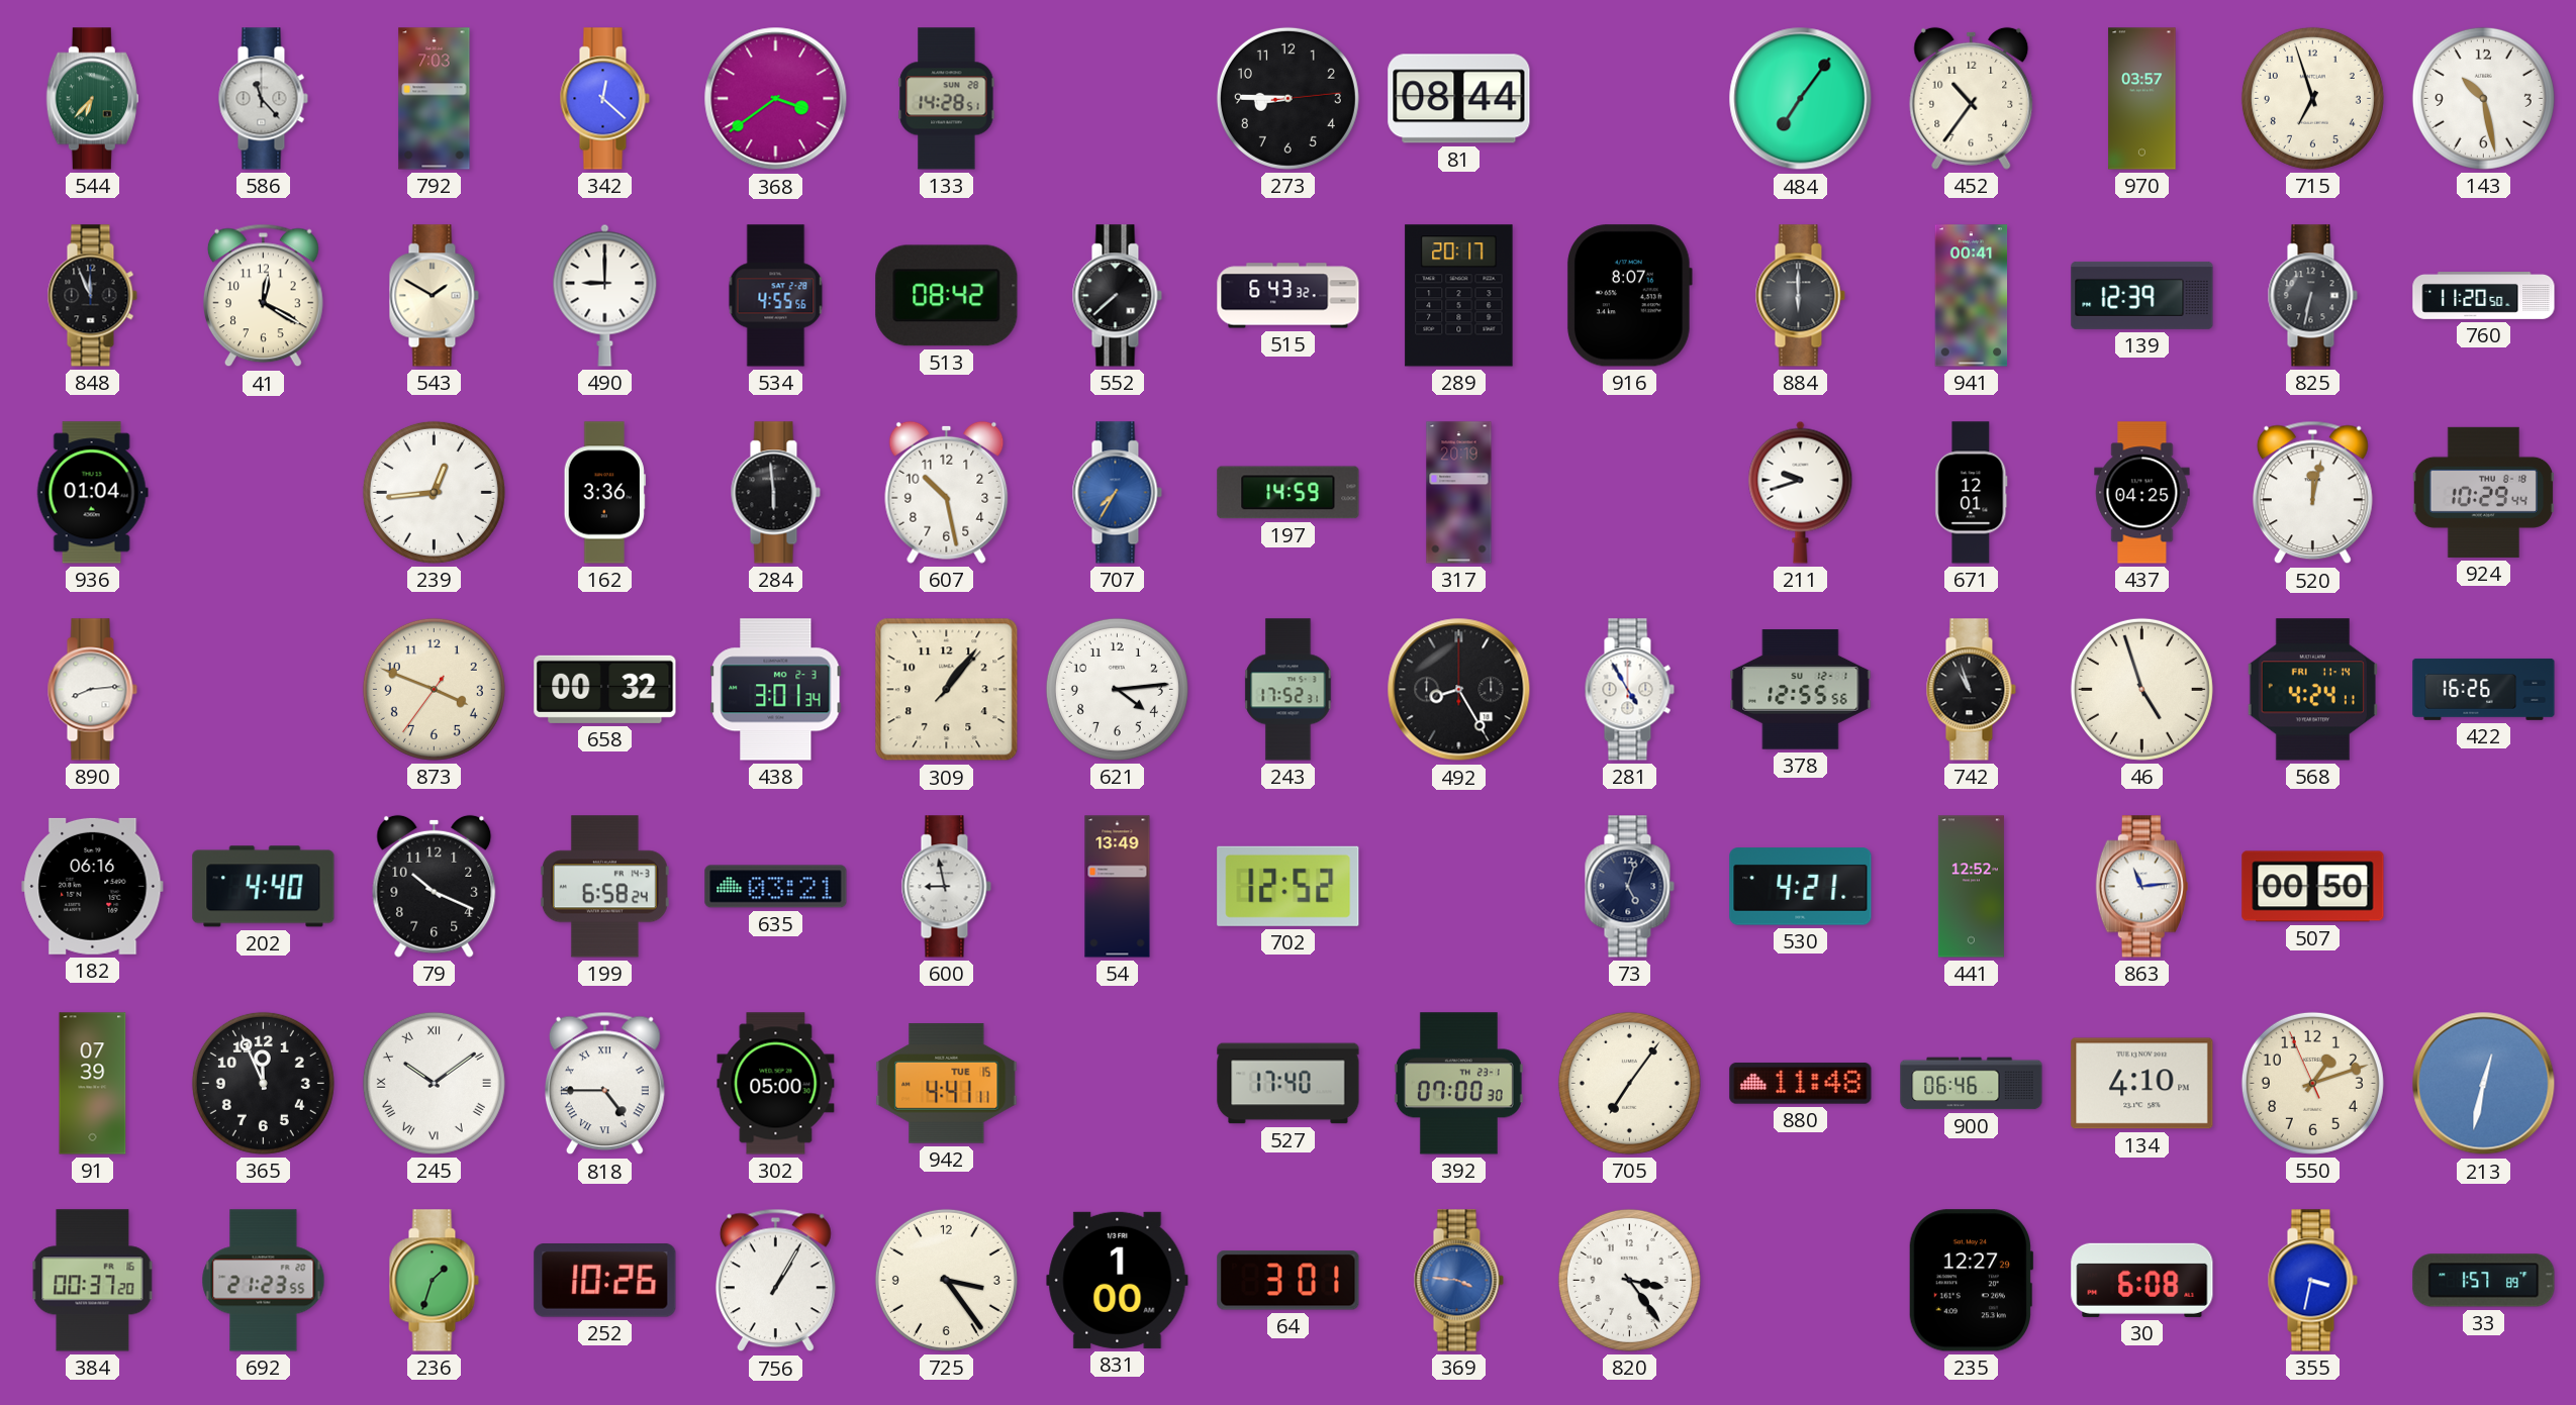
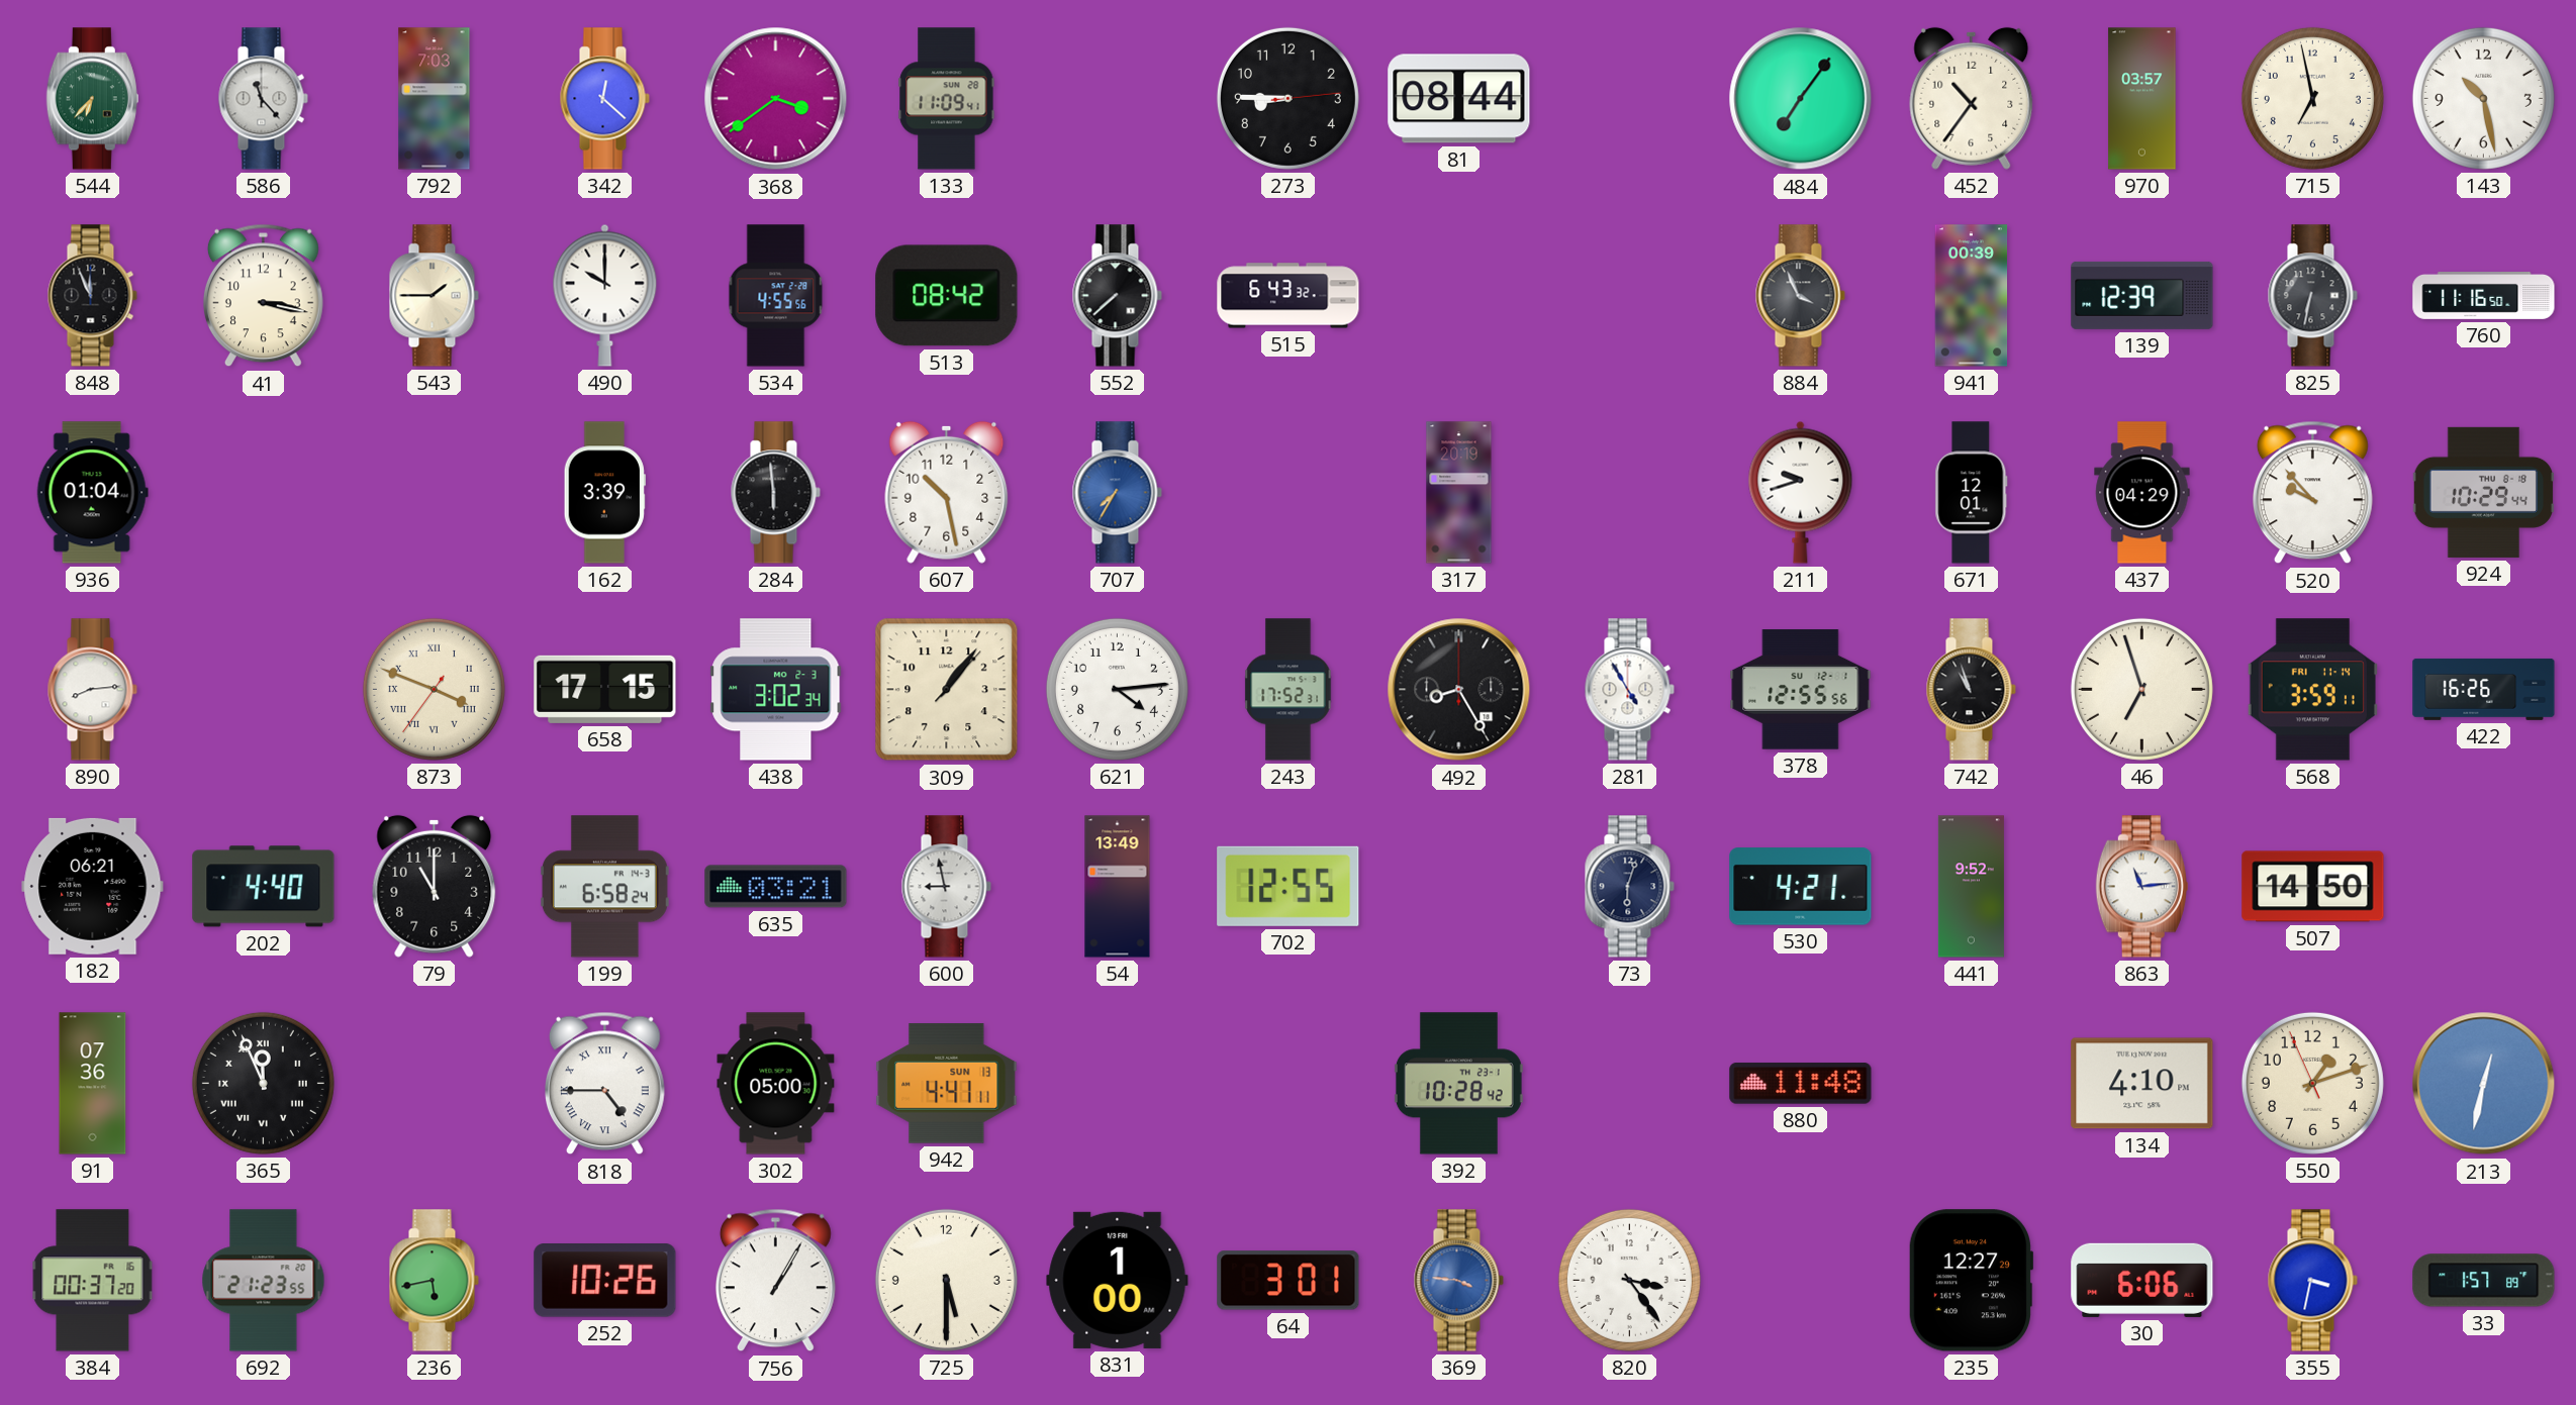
133: 14:28 -> 11:09
715: 6:57 -> 6:58
41: 12:20 -> 3:17
543: 1:50 -> 1:45
490: 9:00 -> 10:00
289: 20:17 -> none
916: 8:07 -> none
884: 6:00 -> 3:56
941: 00:41 -> 00:39
760: 11:20 -> 11:16
239: 12:44 -> none
162: 3:36 -> 3:39
197: 14:59 -> none
437: 04:25 -> 04:29
520: 12:02 -> 9:53
873 numerals: Arabic -> Roman
658: 00:32 -> 17:15
438: 3:01 -> 3:02
46: 4:57 -> 6:57
568: 4:24 -> 3:59
182: 06:16 -> 06:21
79: 10:19 -> 11:00
702: 12:52 -> 12:55
73: 5:03 -> 6:03
441: 12:52 -> 9:52
507: 00:50 -> 14:50
91: 07:39 -> 07:36
365 numerals: Arabic -> Roman
245: 10:09 -> none
942 date: TUE 15 -> SUN 13
527: 17:40 -> none
392: 07:00 -> 10:28
705: 7:06 -> none
900: 06:46 -> none
236: 1:33 -> 5:43
725: 3:24 -> 5:30
30: 6:08 -> 6:06
